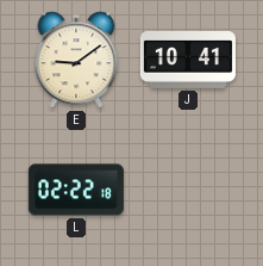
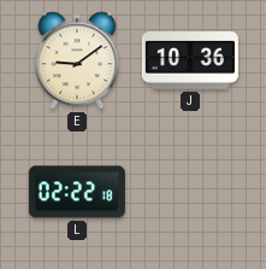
J: 10:41 -> 10:36
